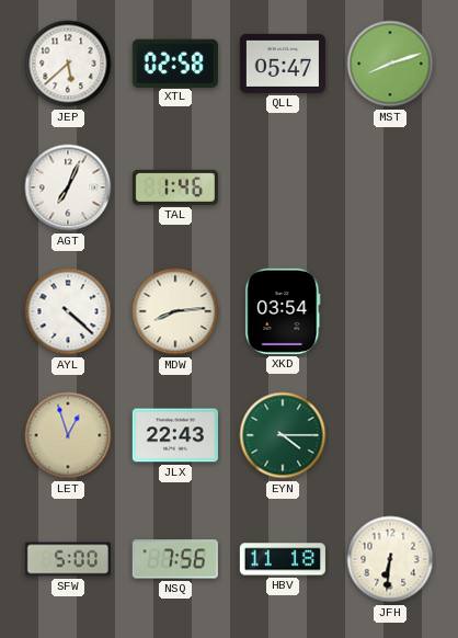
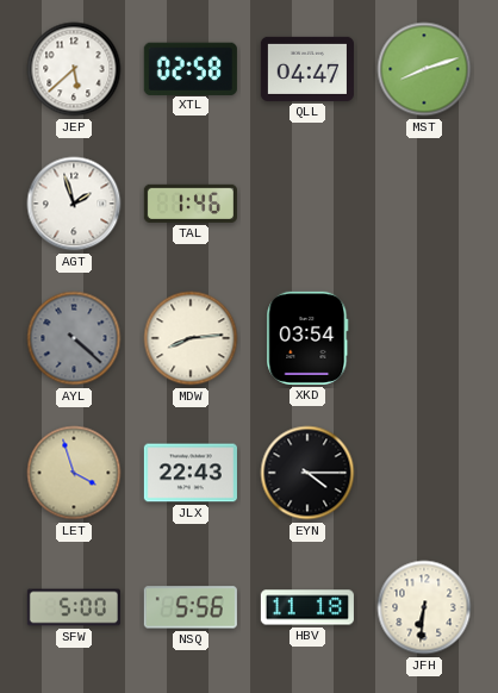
QLL: 05:47 -> 04:47
AGT: 7:04 -> 1:57
AYL dial: white -> grey
LET: 12:57 -> 3:57
EYN dial: green -> black
NSQ: 7:56 -> 5:56
